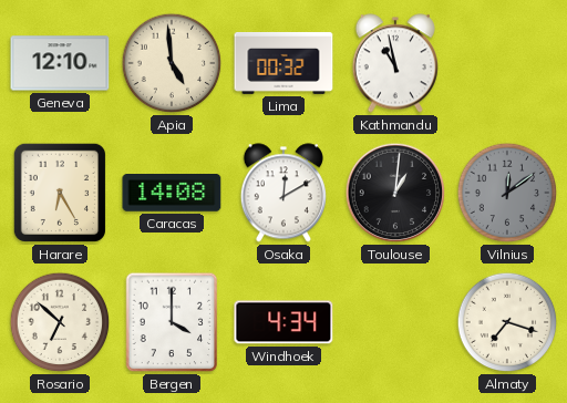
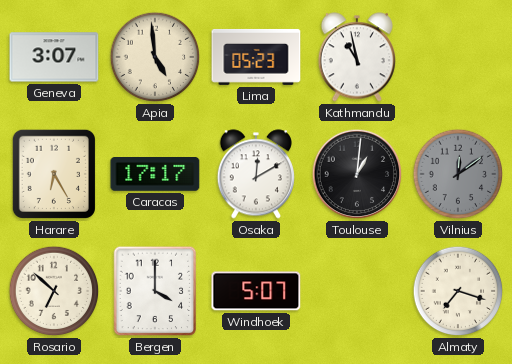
Geneva: 12:10 -> 3:07
Lima: 00:32 -> 05:23
Caracas: 14:08 -> 17:17
Windhoek: 4:34 -> 5:07
